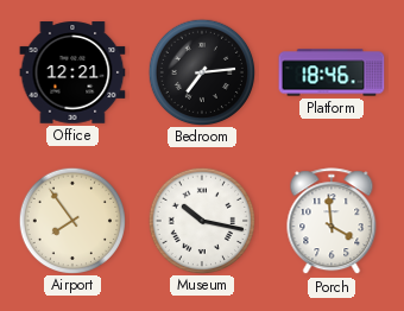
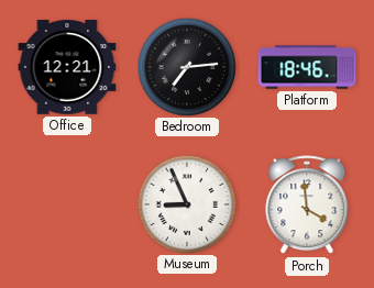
Airport: 7:54 -> none
Museum: 10:17 -> 8:56
